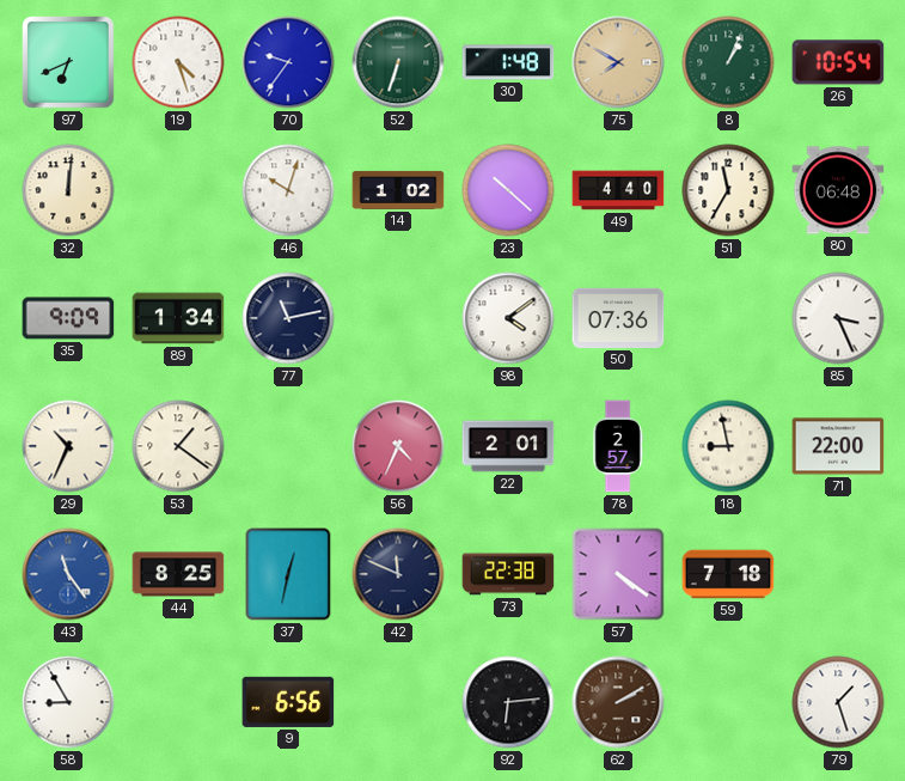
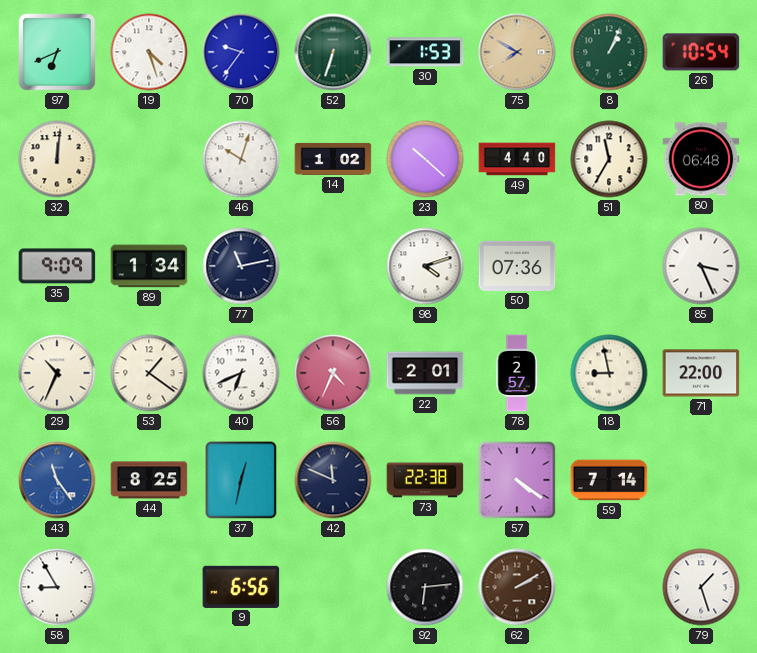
30: 1:48 -> 1:53
98: 4:09 -> 4:12
40: none -> 6:41
59: 7:18 -> 7:14
